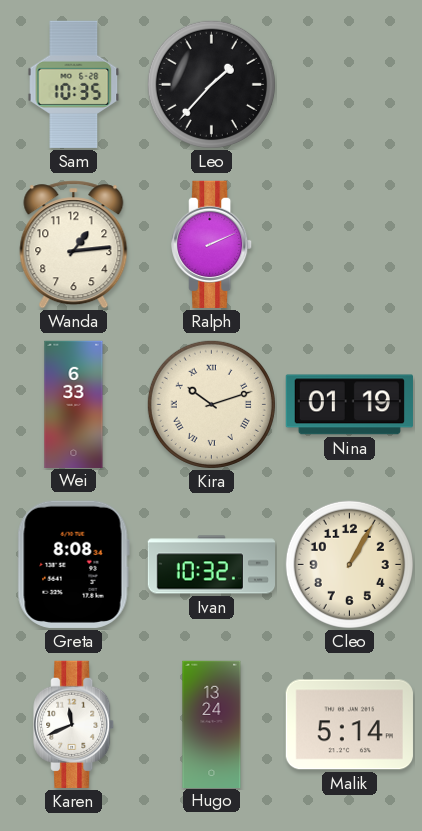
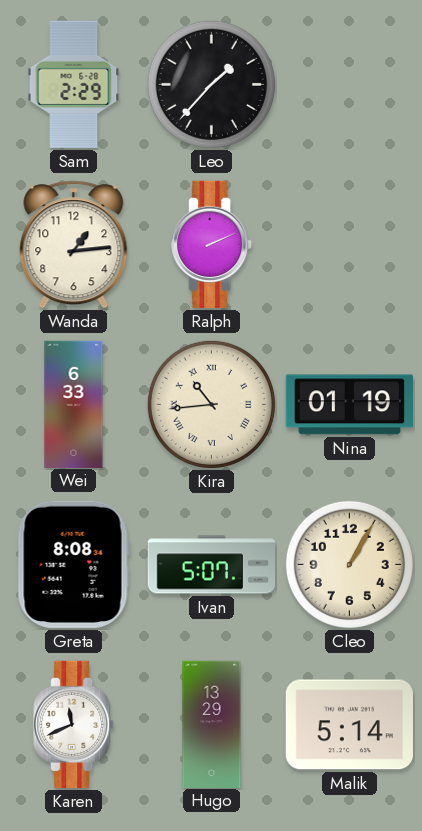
Sam: 10:35 -> 2:29
Kira: 10:12 -> 10:44
Ivan: 10:32 -> 5:07
Hugo: 13:24 -> 13:29
